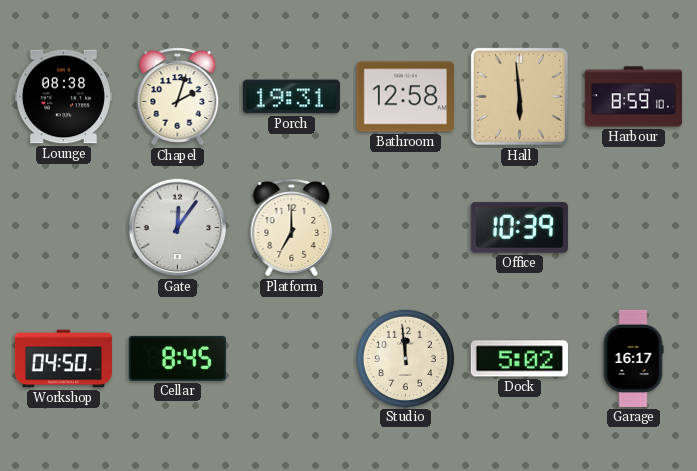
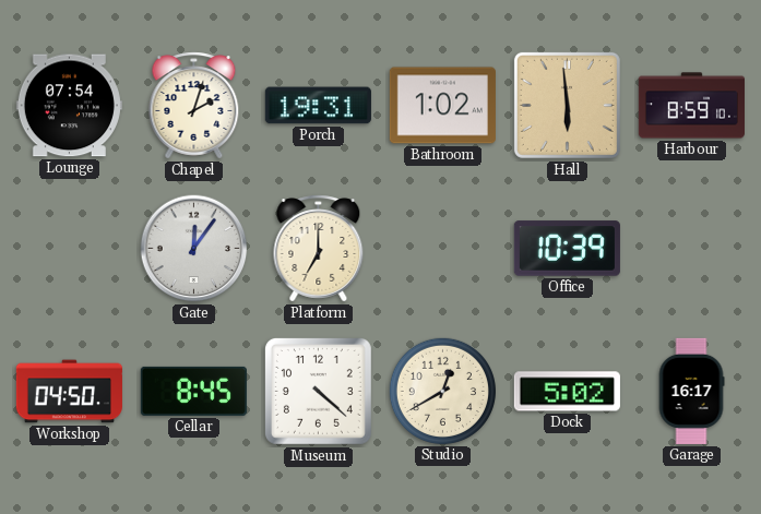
Lounge: 08:38 -> 07:54
Bathroom: 12:58 -> 1:02
Museum: none -> 4:22
Studio: 11:59 -> 12:40
